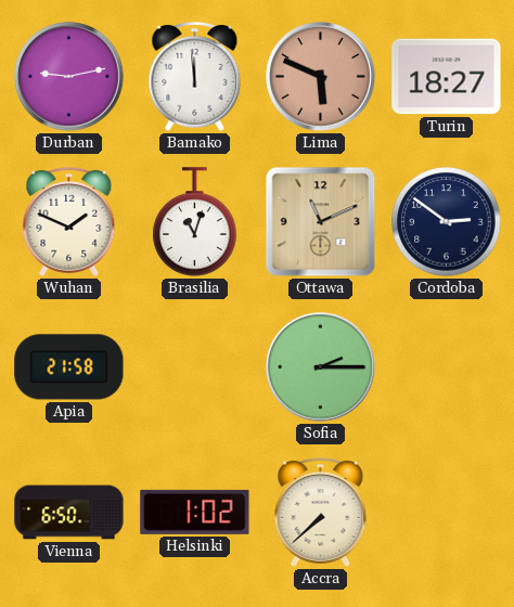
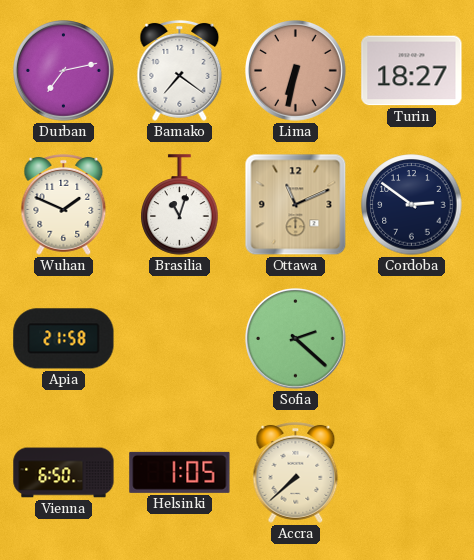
Durban: 9:13 -> 7:13
Bamako: 11:59 -> 7:21
Lima: 5:49 -> 6:32
Sofia: 2:15 -> 2:22
Helsinki: 1:02 -> 1:05
